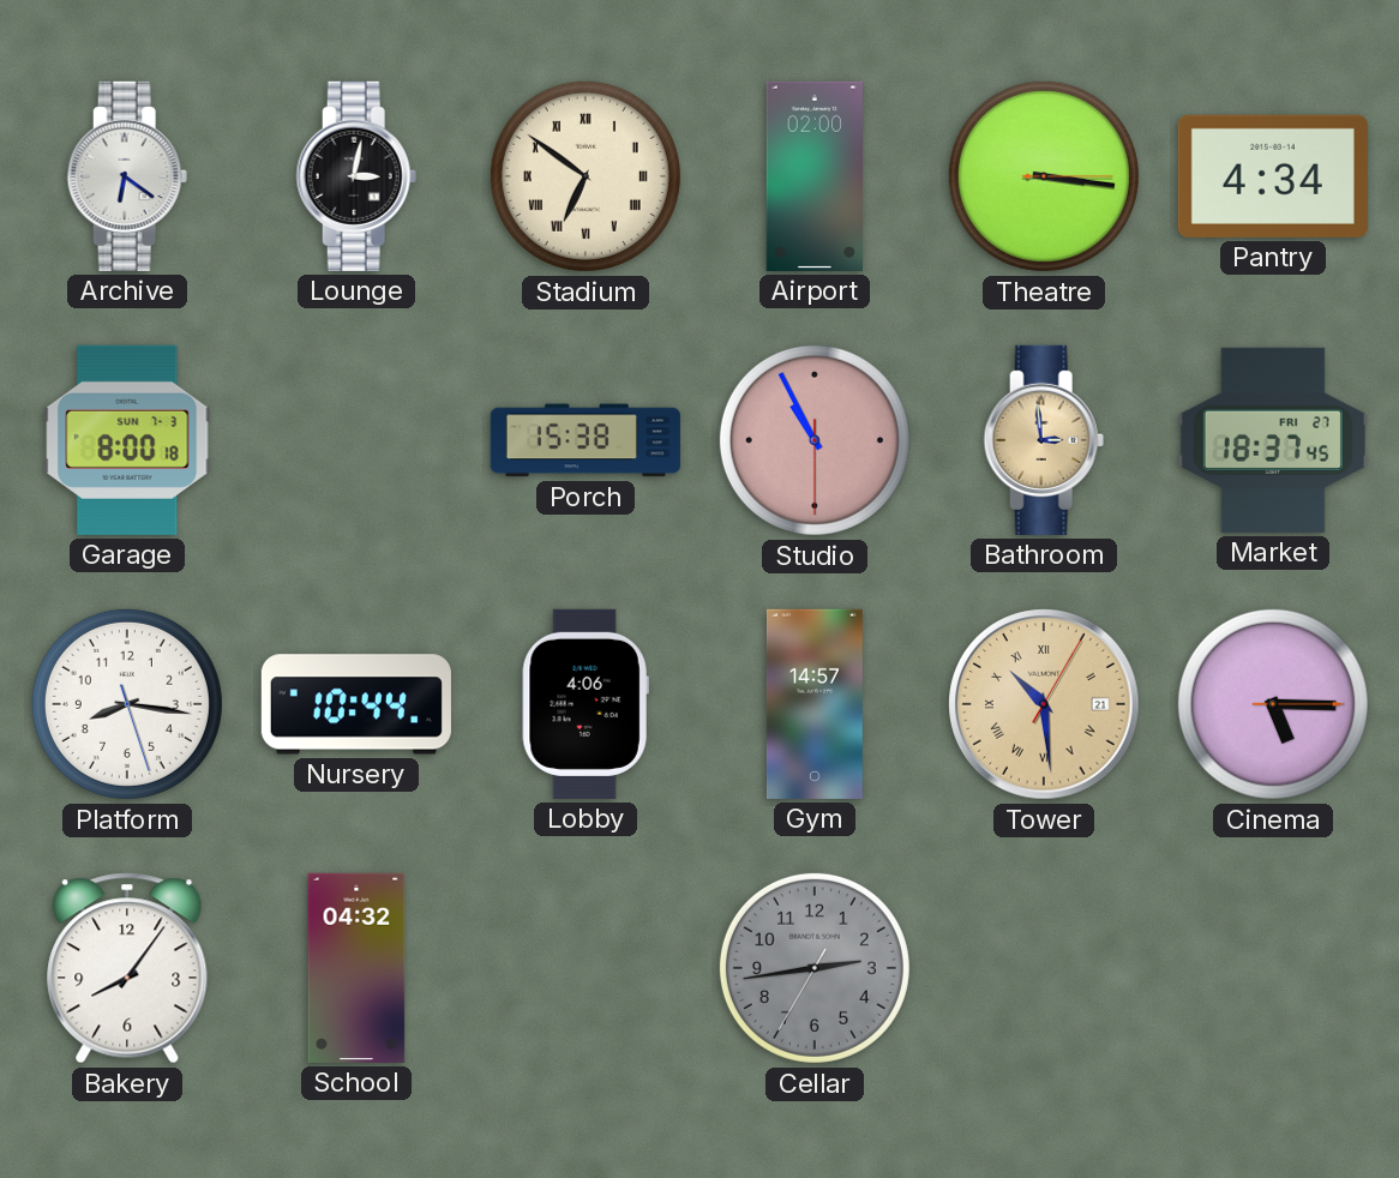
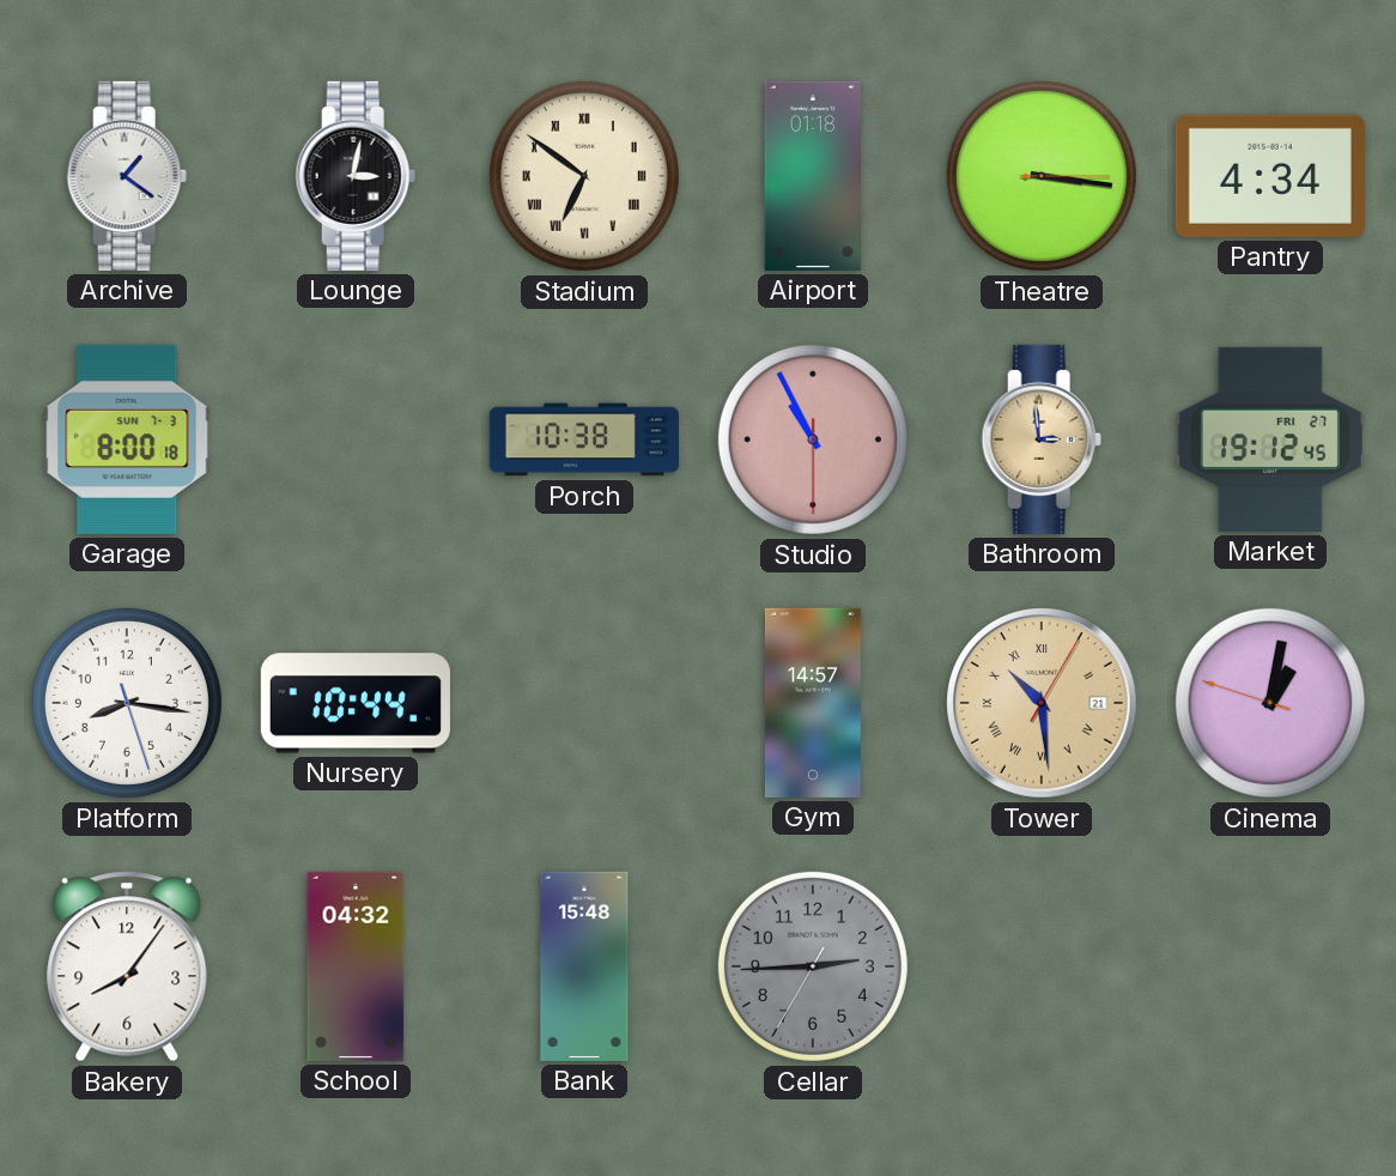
Archive: 6:21 -> 1:21
Airport: 02:00 -> 01:18
Porch: 15:38 -> 10:38
Market: 18:37 -> 19:12
Lobby: 4:06 -> none
Cinema: 5:15 -> 1:01
Bank: none -> 15:48
Cellar: 2:43 -> 2:44
